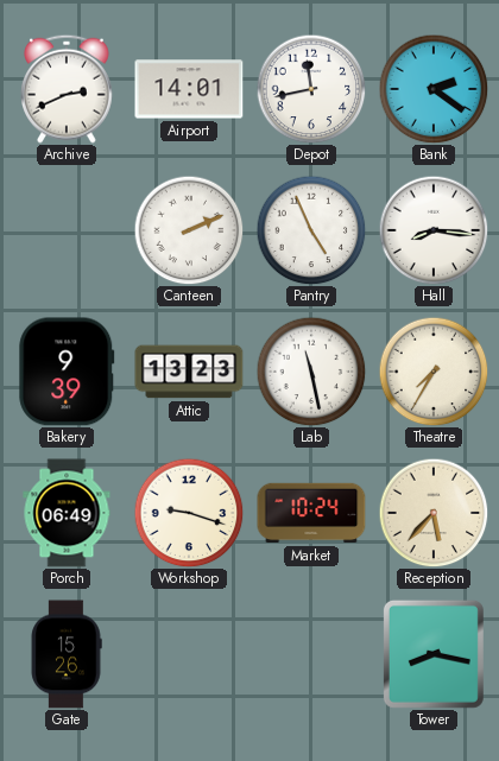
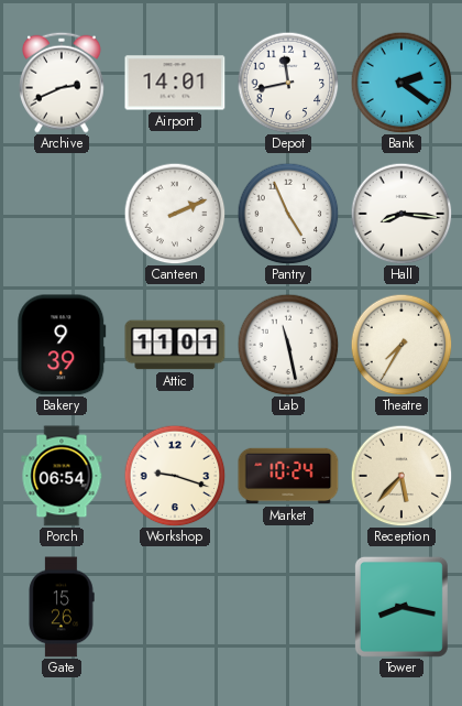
Attic: 13:23 -> 11:01
Porch: 06:49 -> 06:54
